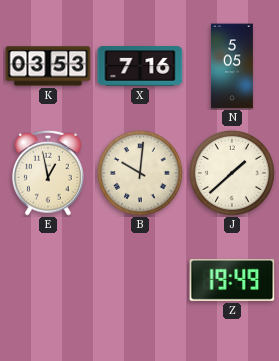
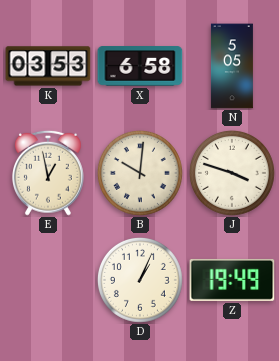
X: 7:16 -> 6:58
J: 1:38 -> 3:48
D: none -> 1:04
